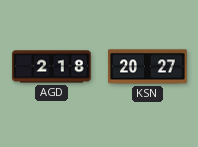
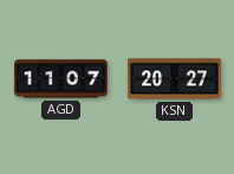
AGD: 2:18 -> 11:07
